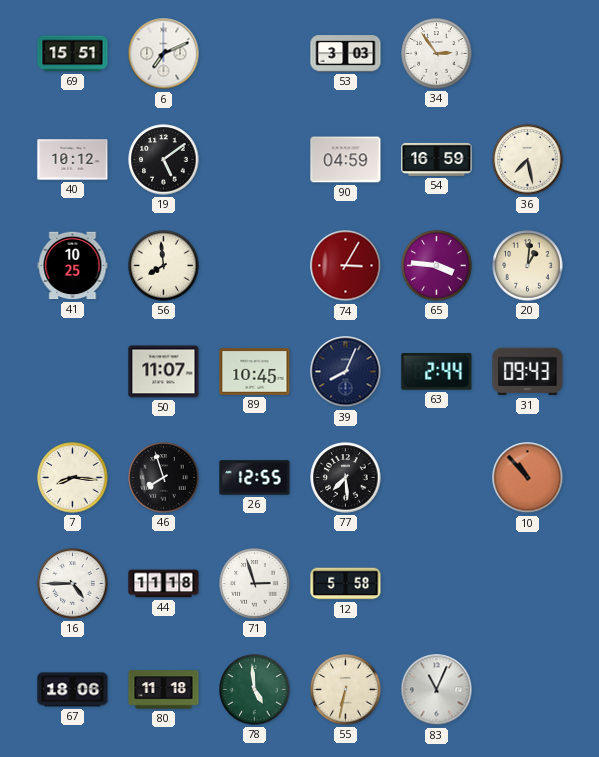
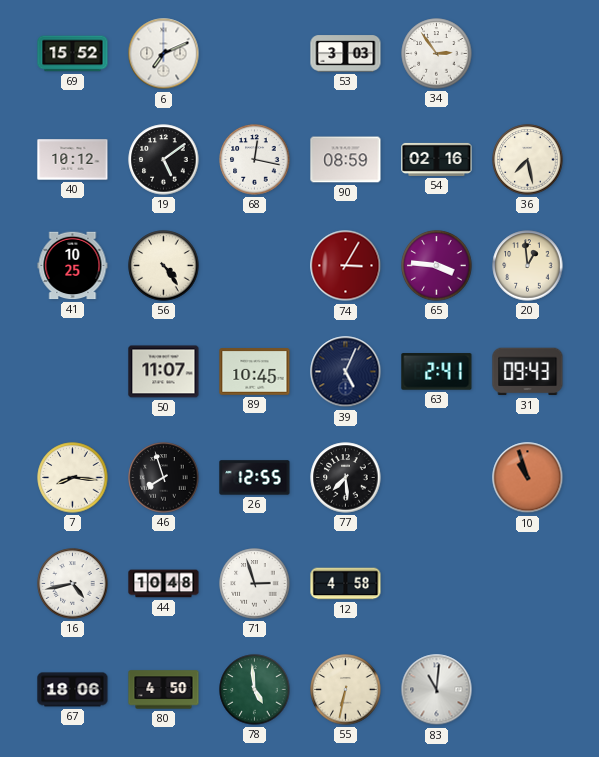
69: 15:51 -> 15:52
68: none -> 12:17
90: 04:59 -> 08:59
54: 16:59 -> 02:16
56: 7:59 -> 4:24
20: 1:01 -> 12:59
39: 8:04 -> 5:04
63: 2:44 -> 2:41
10: 10:53 -> 10:57
16: 4:45 -> 4:43
44: 11:18 -> 10:48
12: 5:58 -> 4:58
80: 11:18 -> 4:50
83: 11:04 -> 11:01
